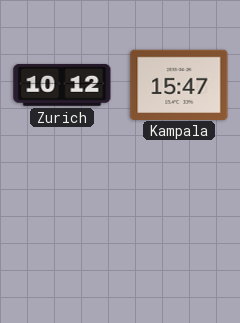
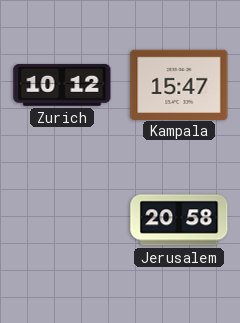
Jerusalem: none -> 20:58
